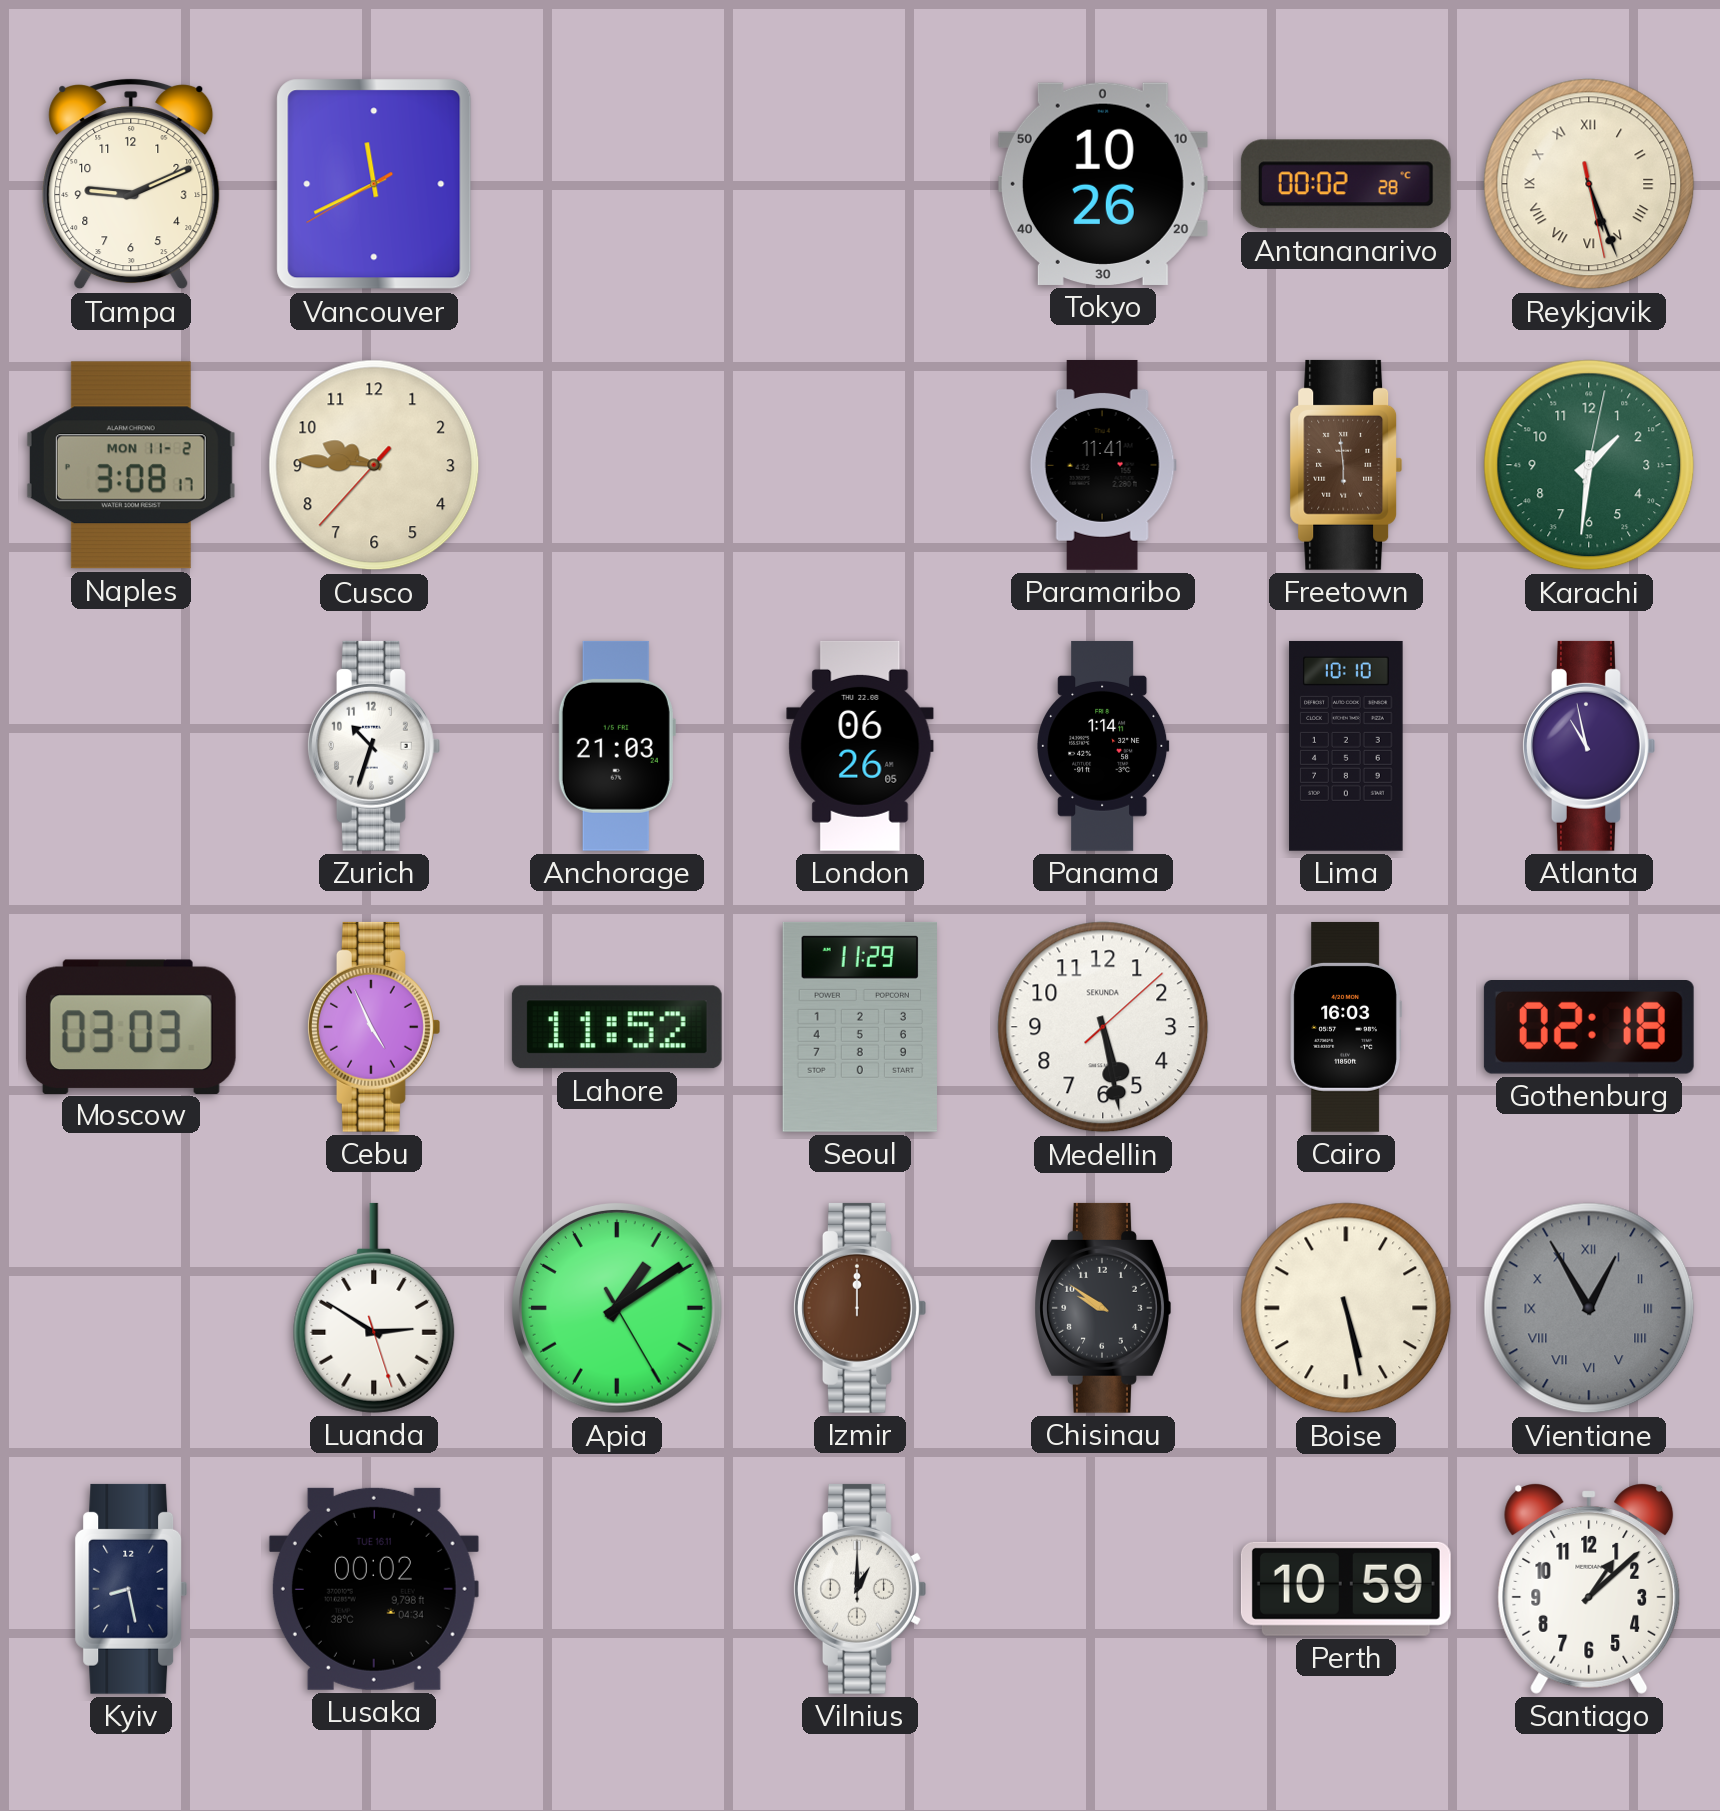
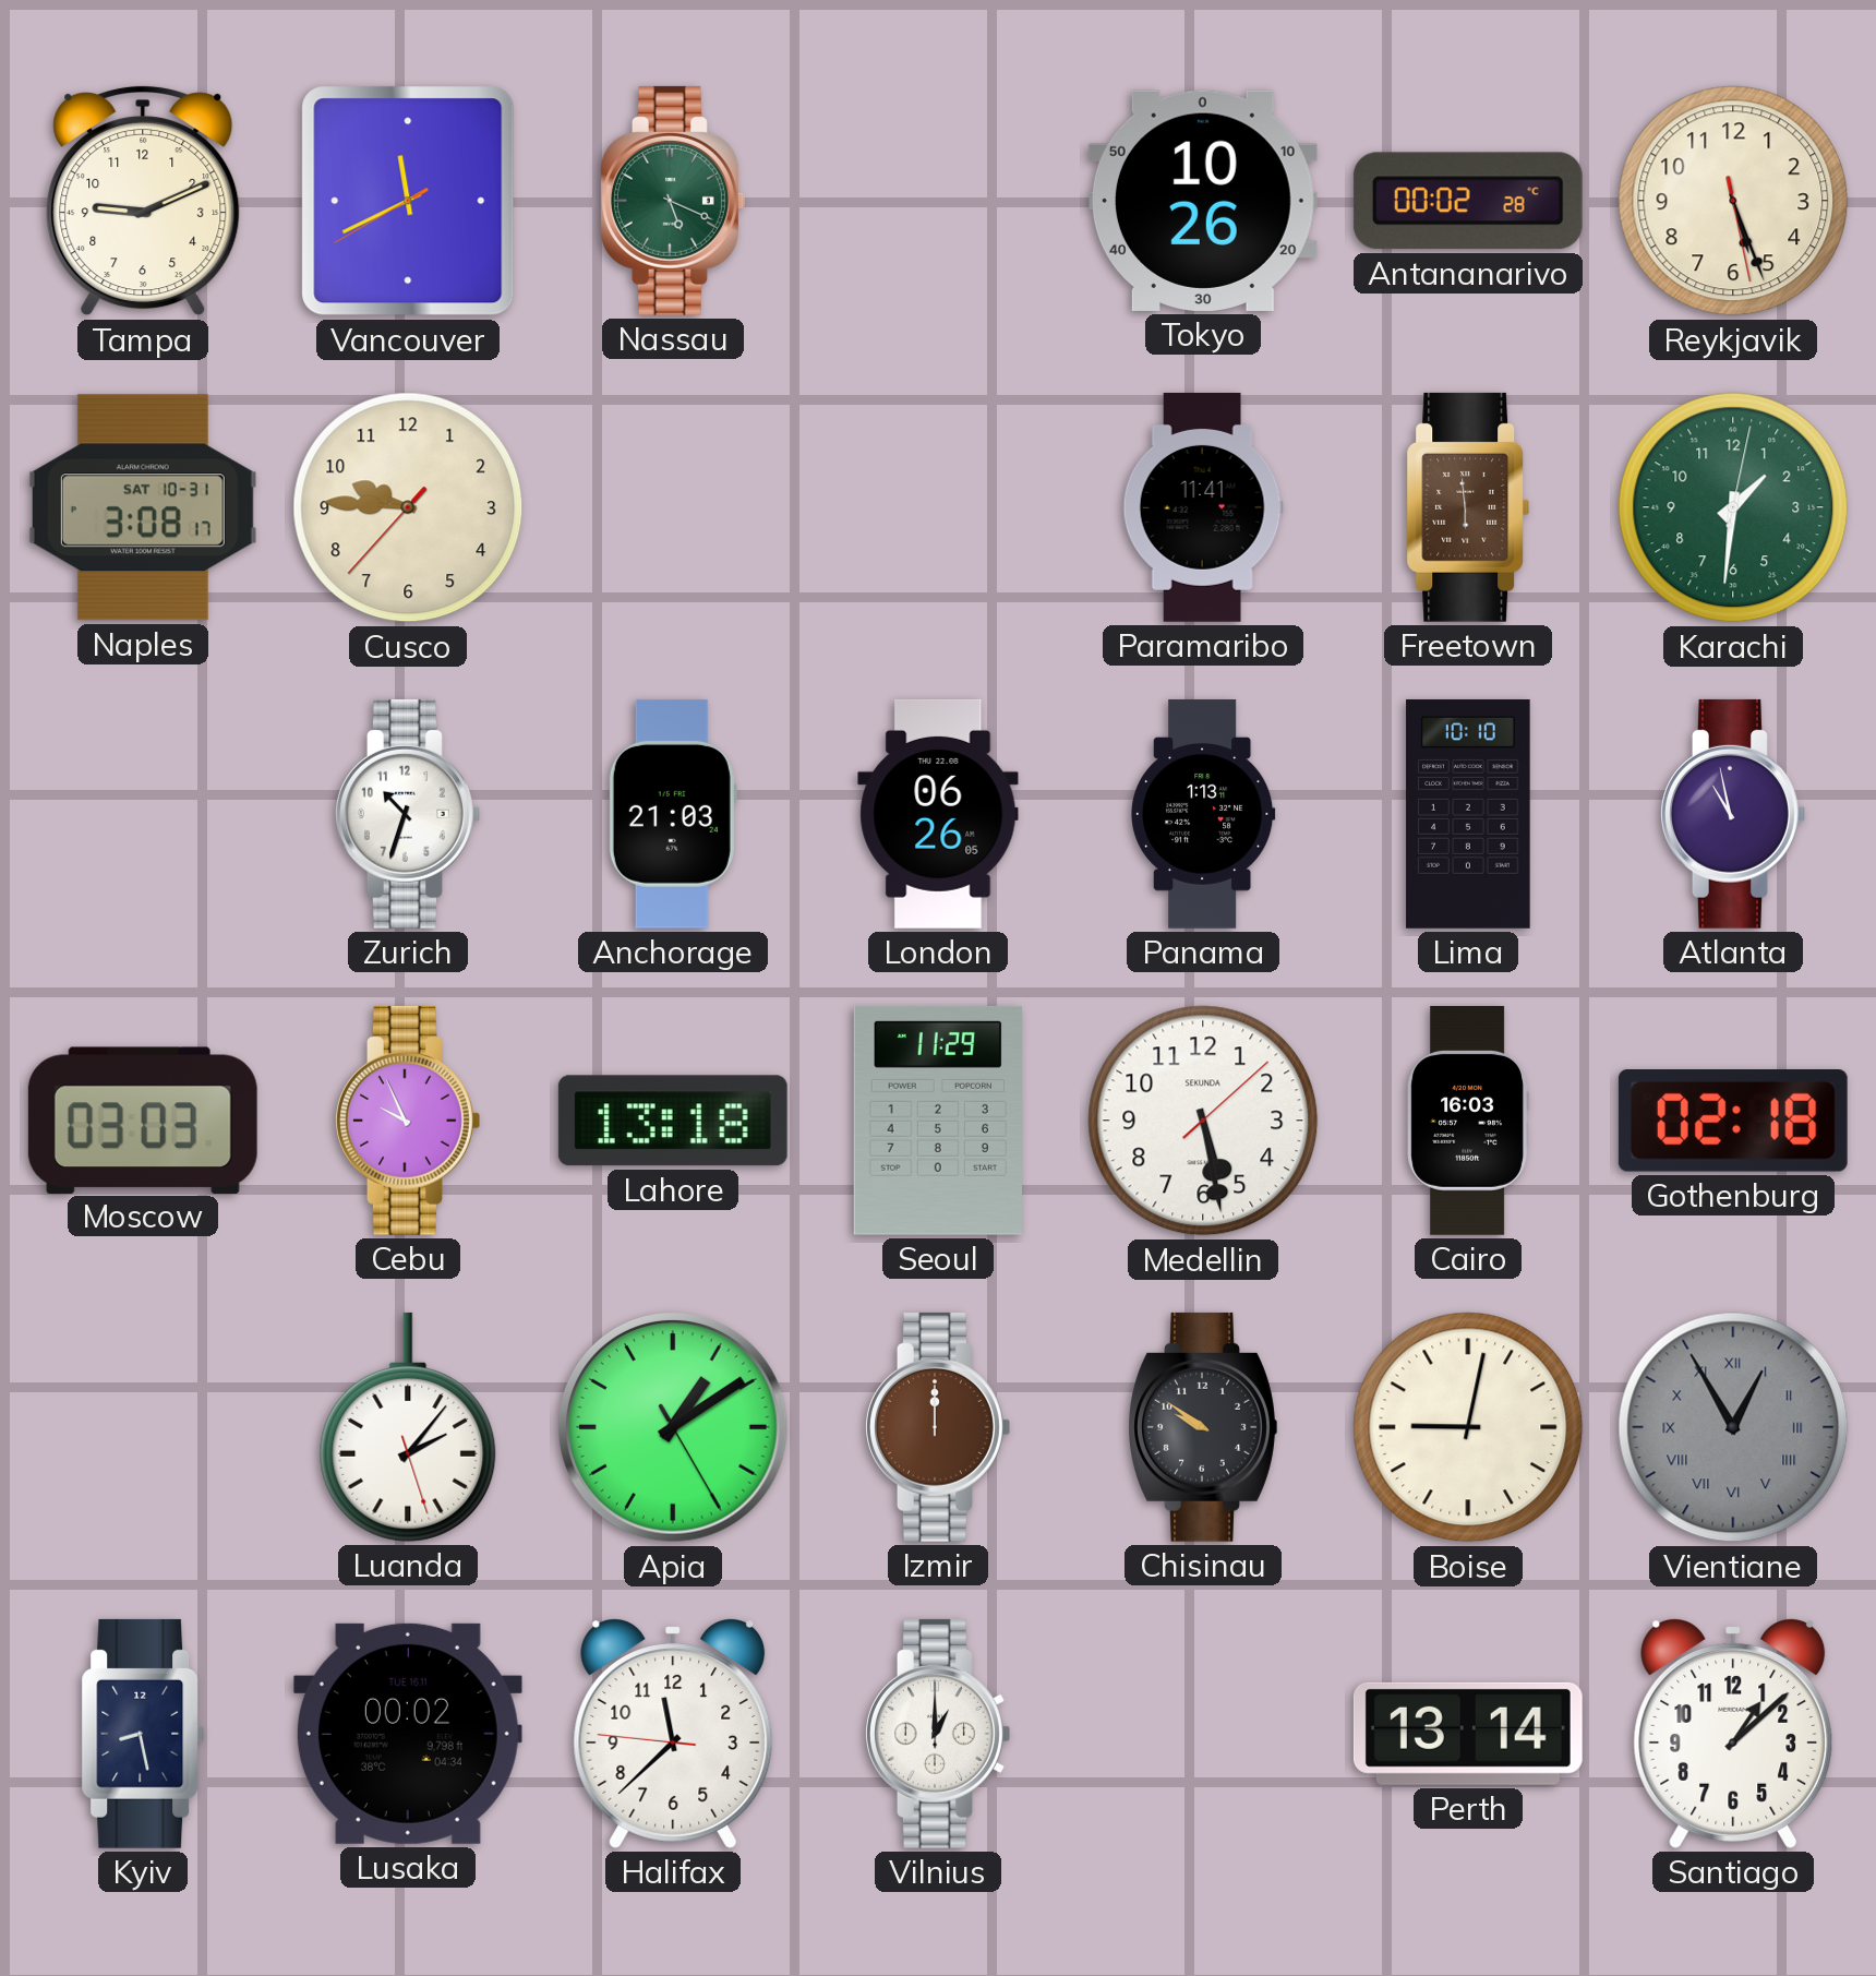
Nassau: none -> 5:19
Reykjavik numerals: Roman -> Arabic
Naples date: MON 11-2 -> SAT 10-31
Panama: 1:14 -> 1:13
Cebu: 4:56 -> 9:56
Lahore: 11:52 -> 13:18
Luanda: 2:50 -> 2:06
Boise: 5:28 -> 9:02
Halifax: none -> 11:37
Perth: 10:59 -> 13:14
